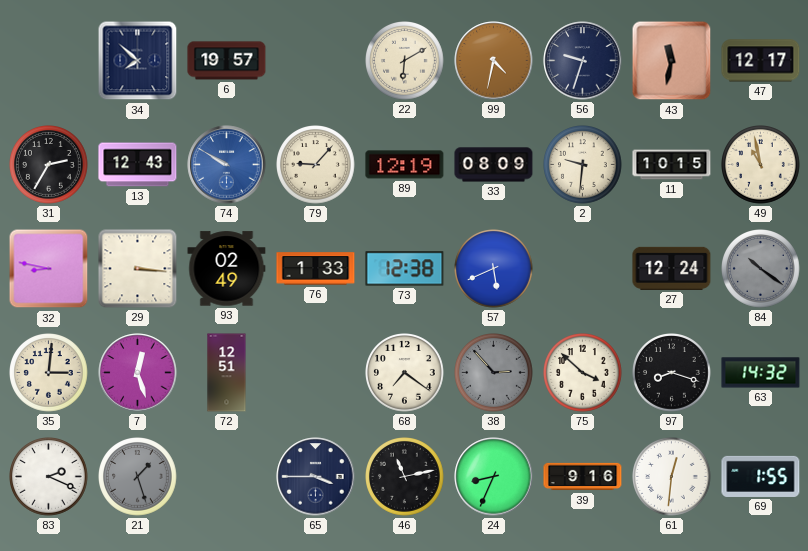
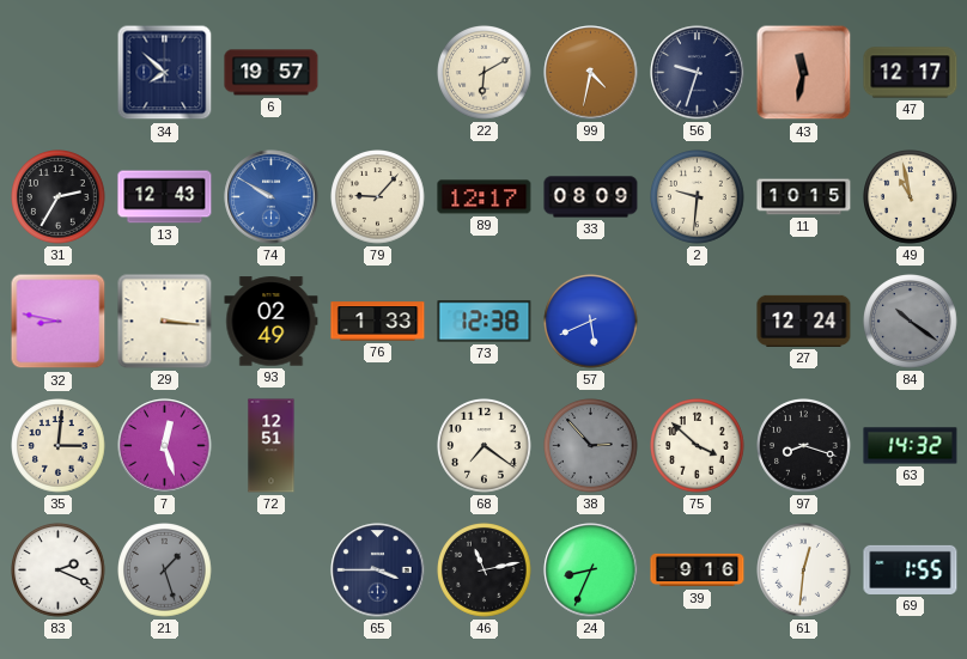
89: 12:19 -> 12:17
